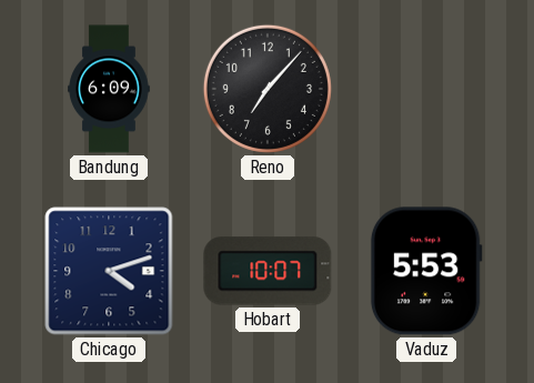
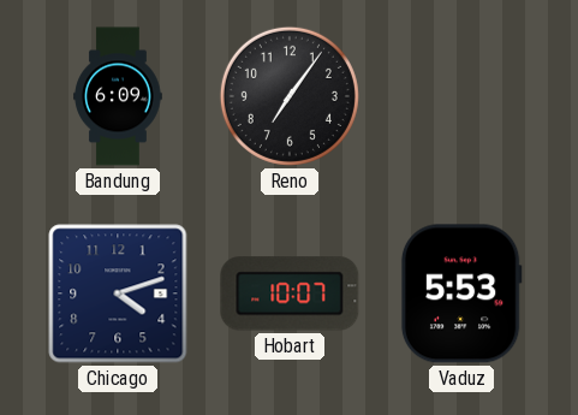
Reno: 7:07 -> 7:06
